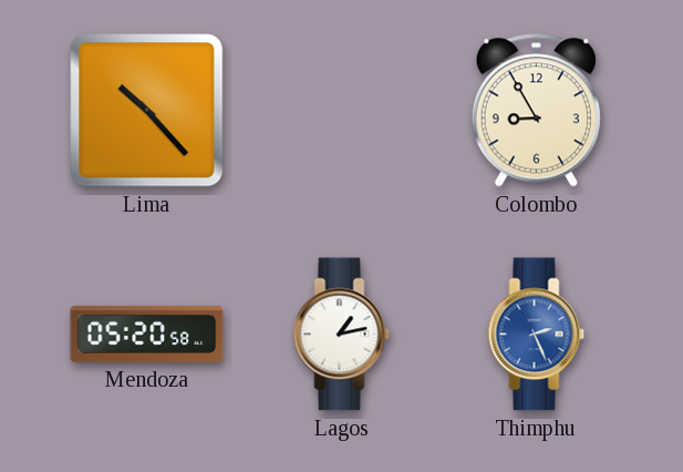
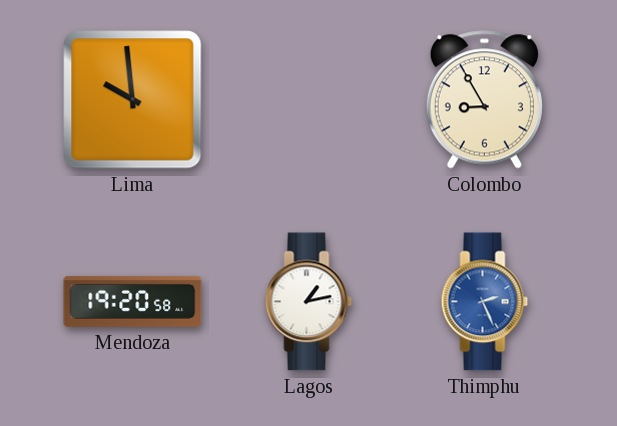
Lima: 10:23 -> 9:59
Mendoza: 05:20 -> 19:20
